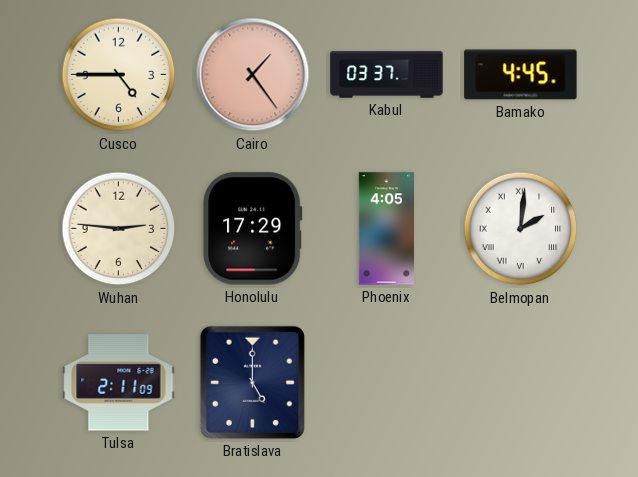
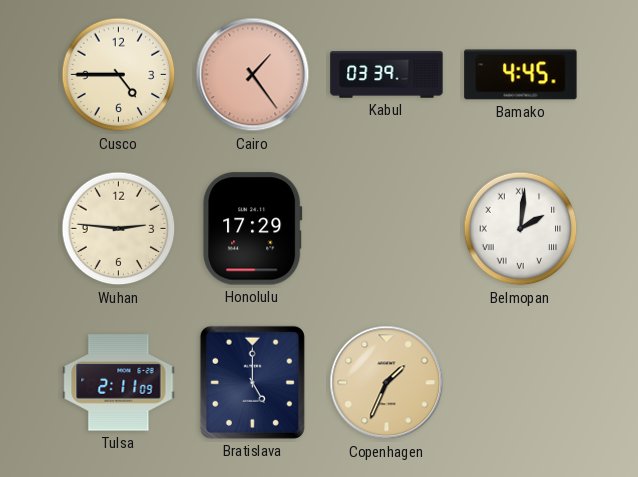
Kabul: 03:37 -> 03:39
Phoenix: 4:05 -> none
Copenhagen: none -> 1:34
